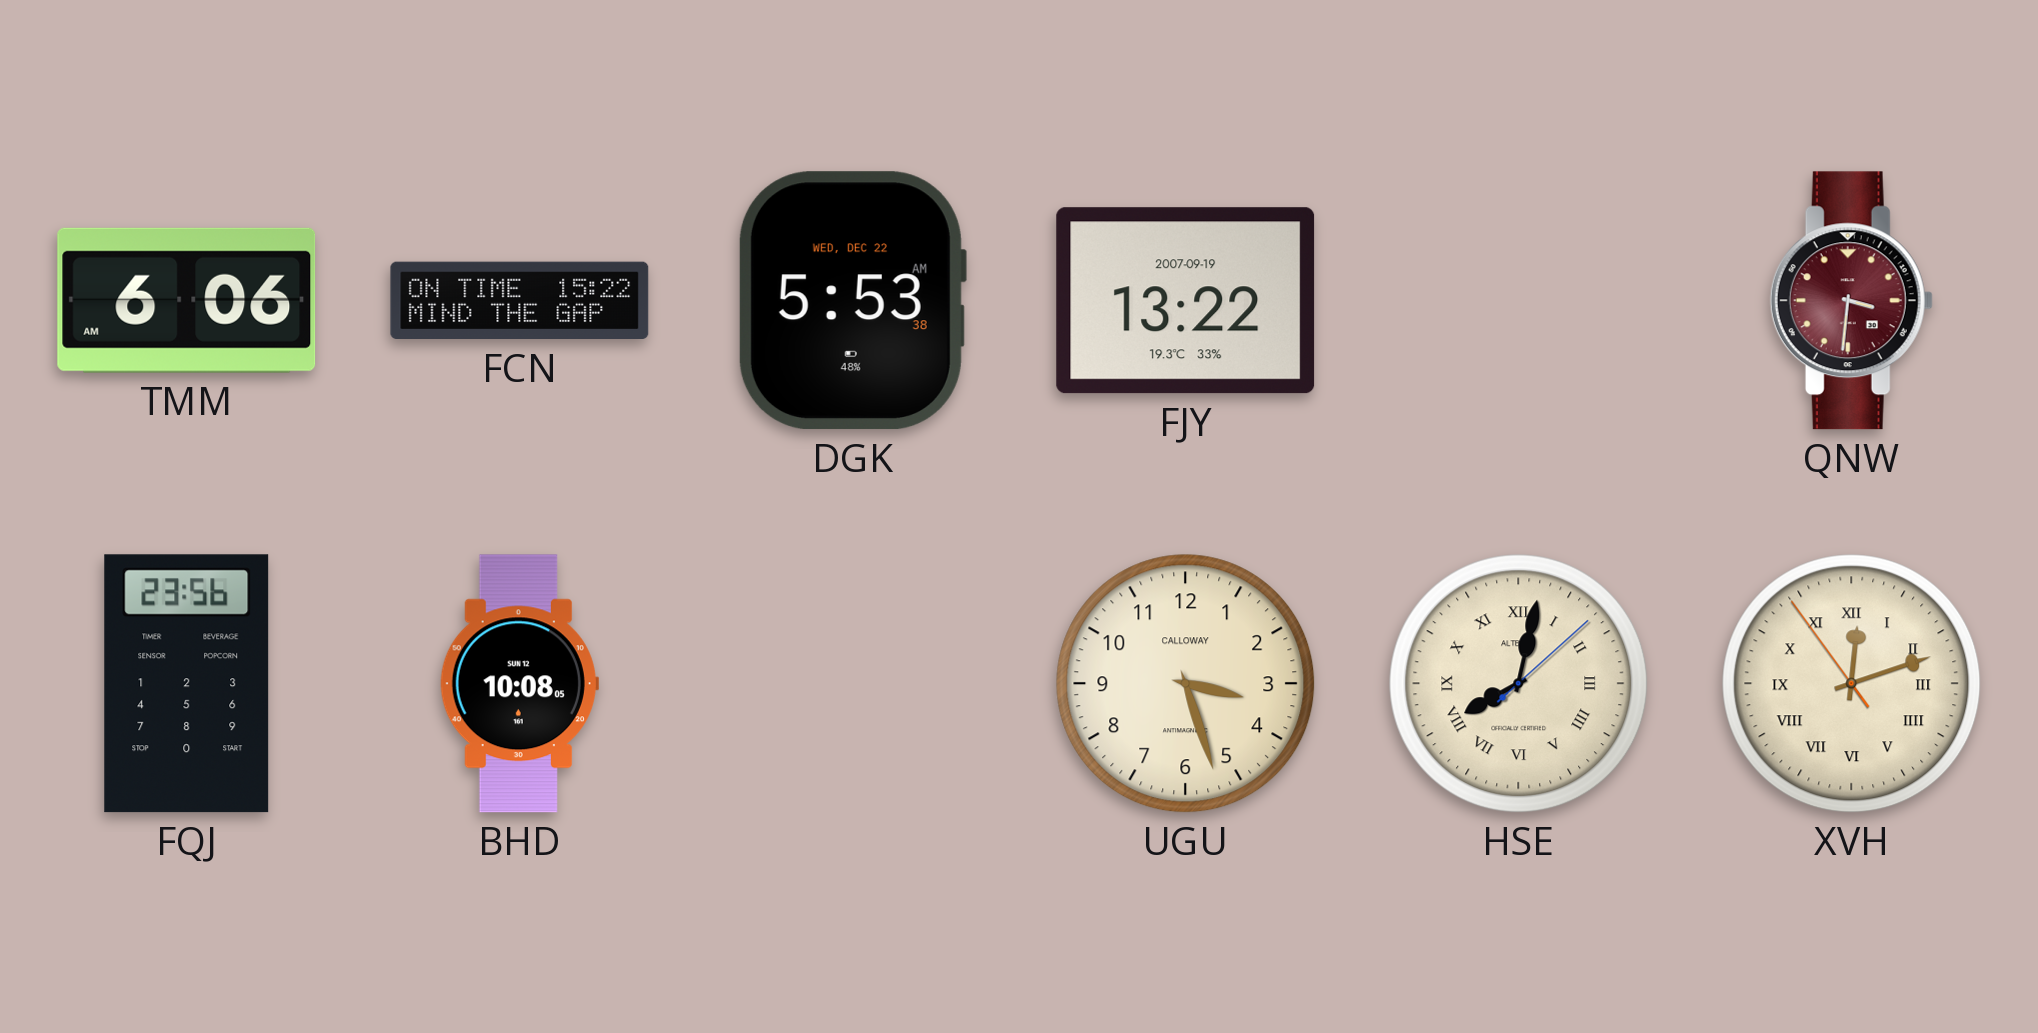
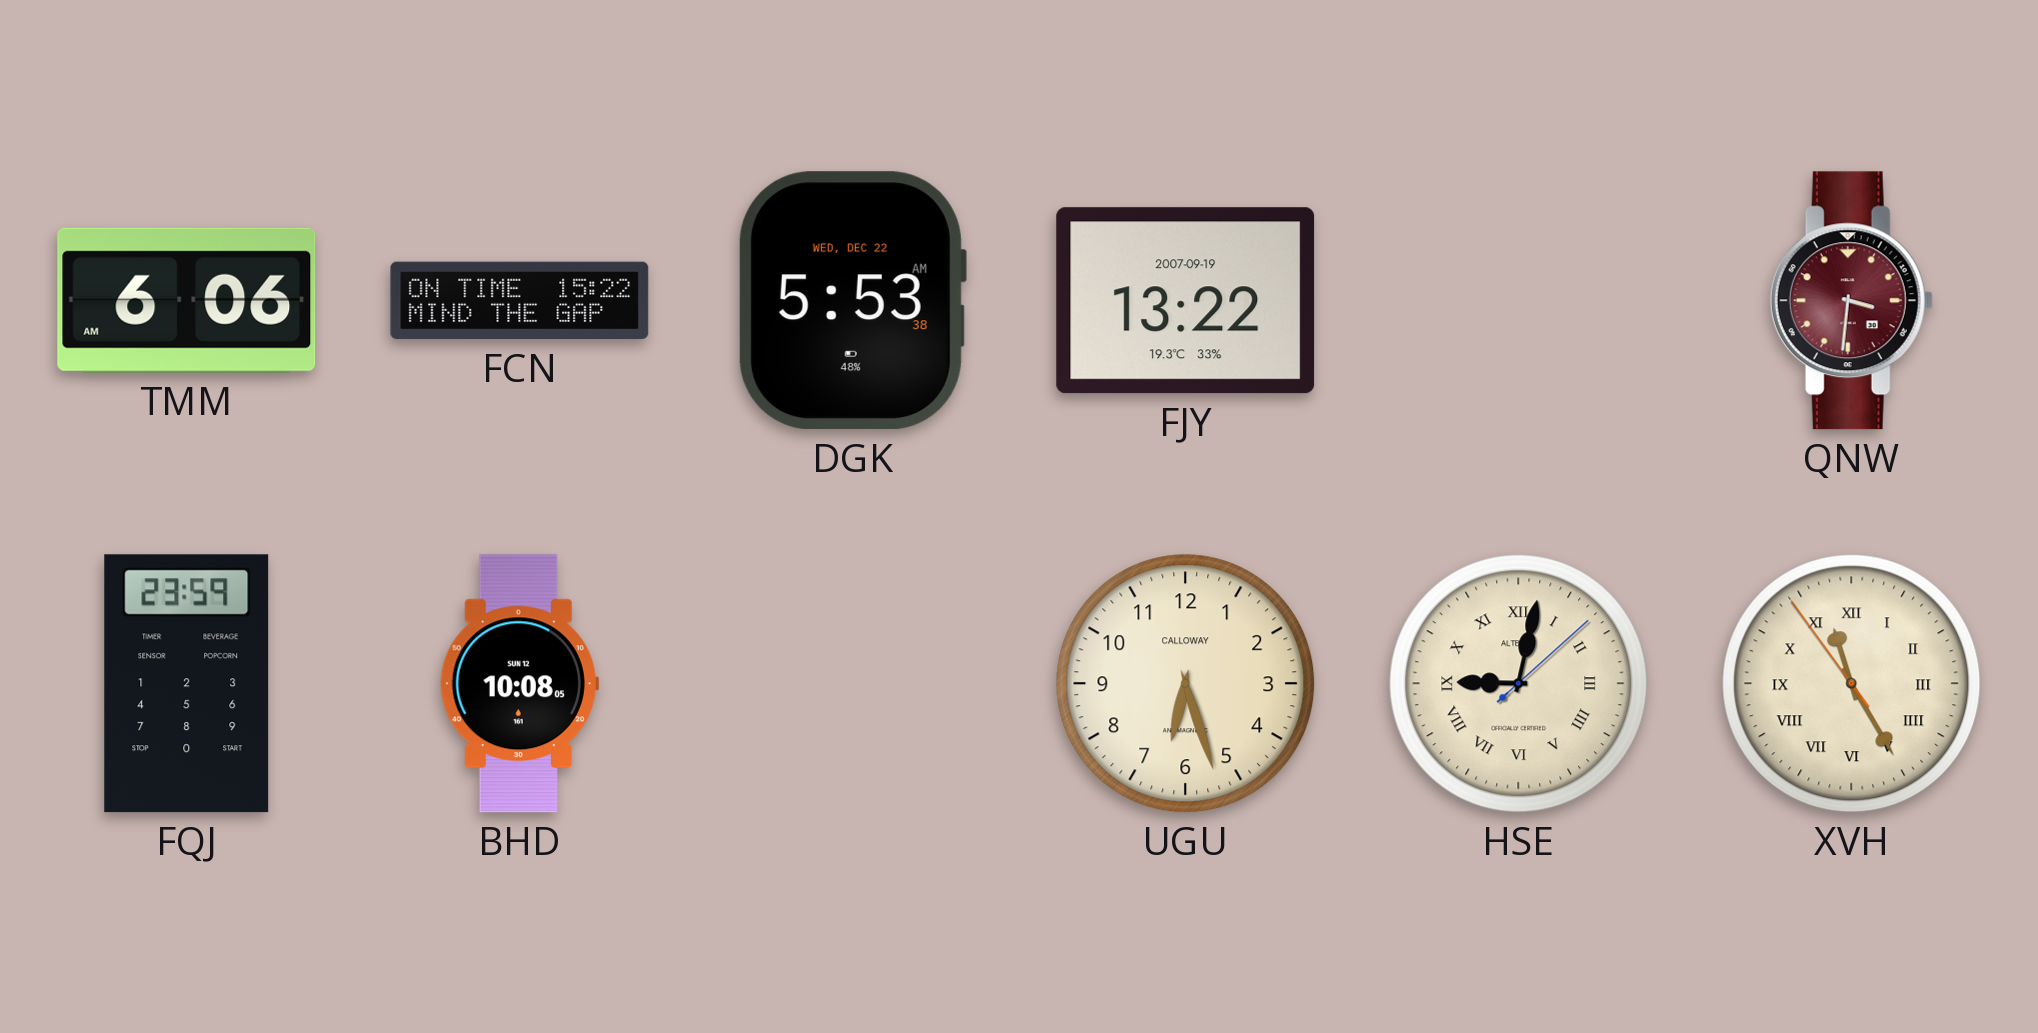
FQJ: 23:56 -> 23:59
UGU: 3:27 -> 6:27
HSE: 8:02 -> 9:02
XVH: 12:11 -> 11:24
